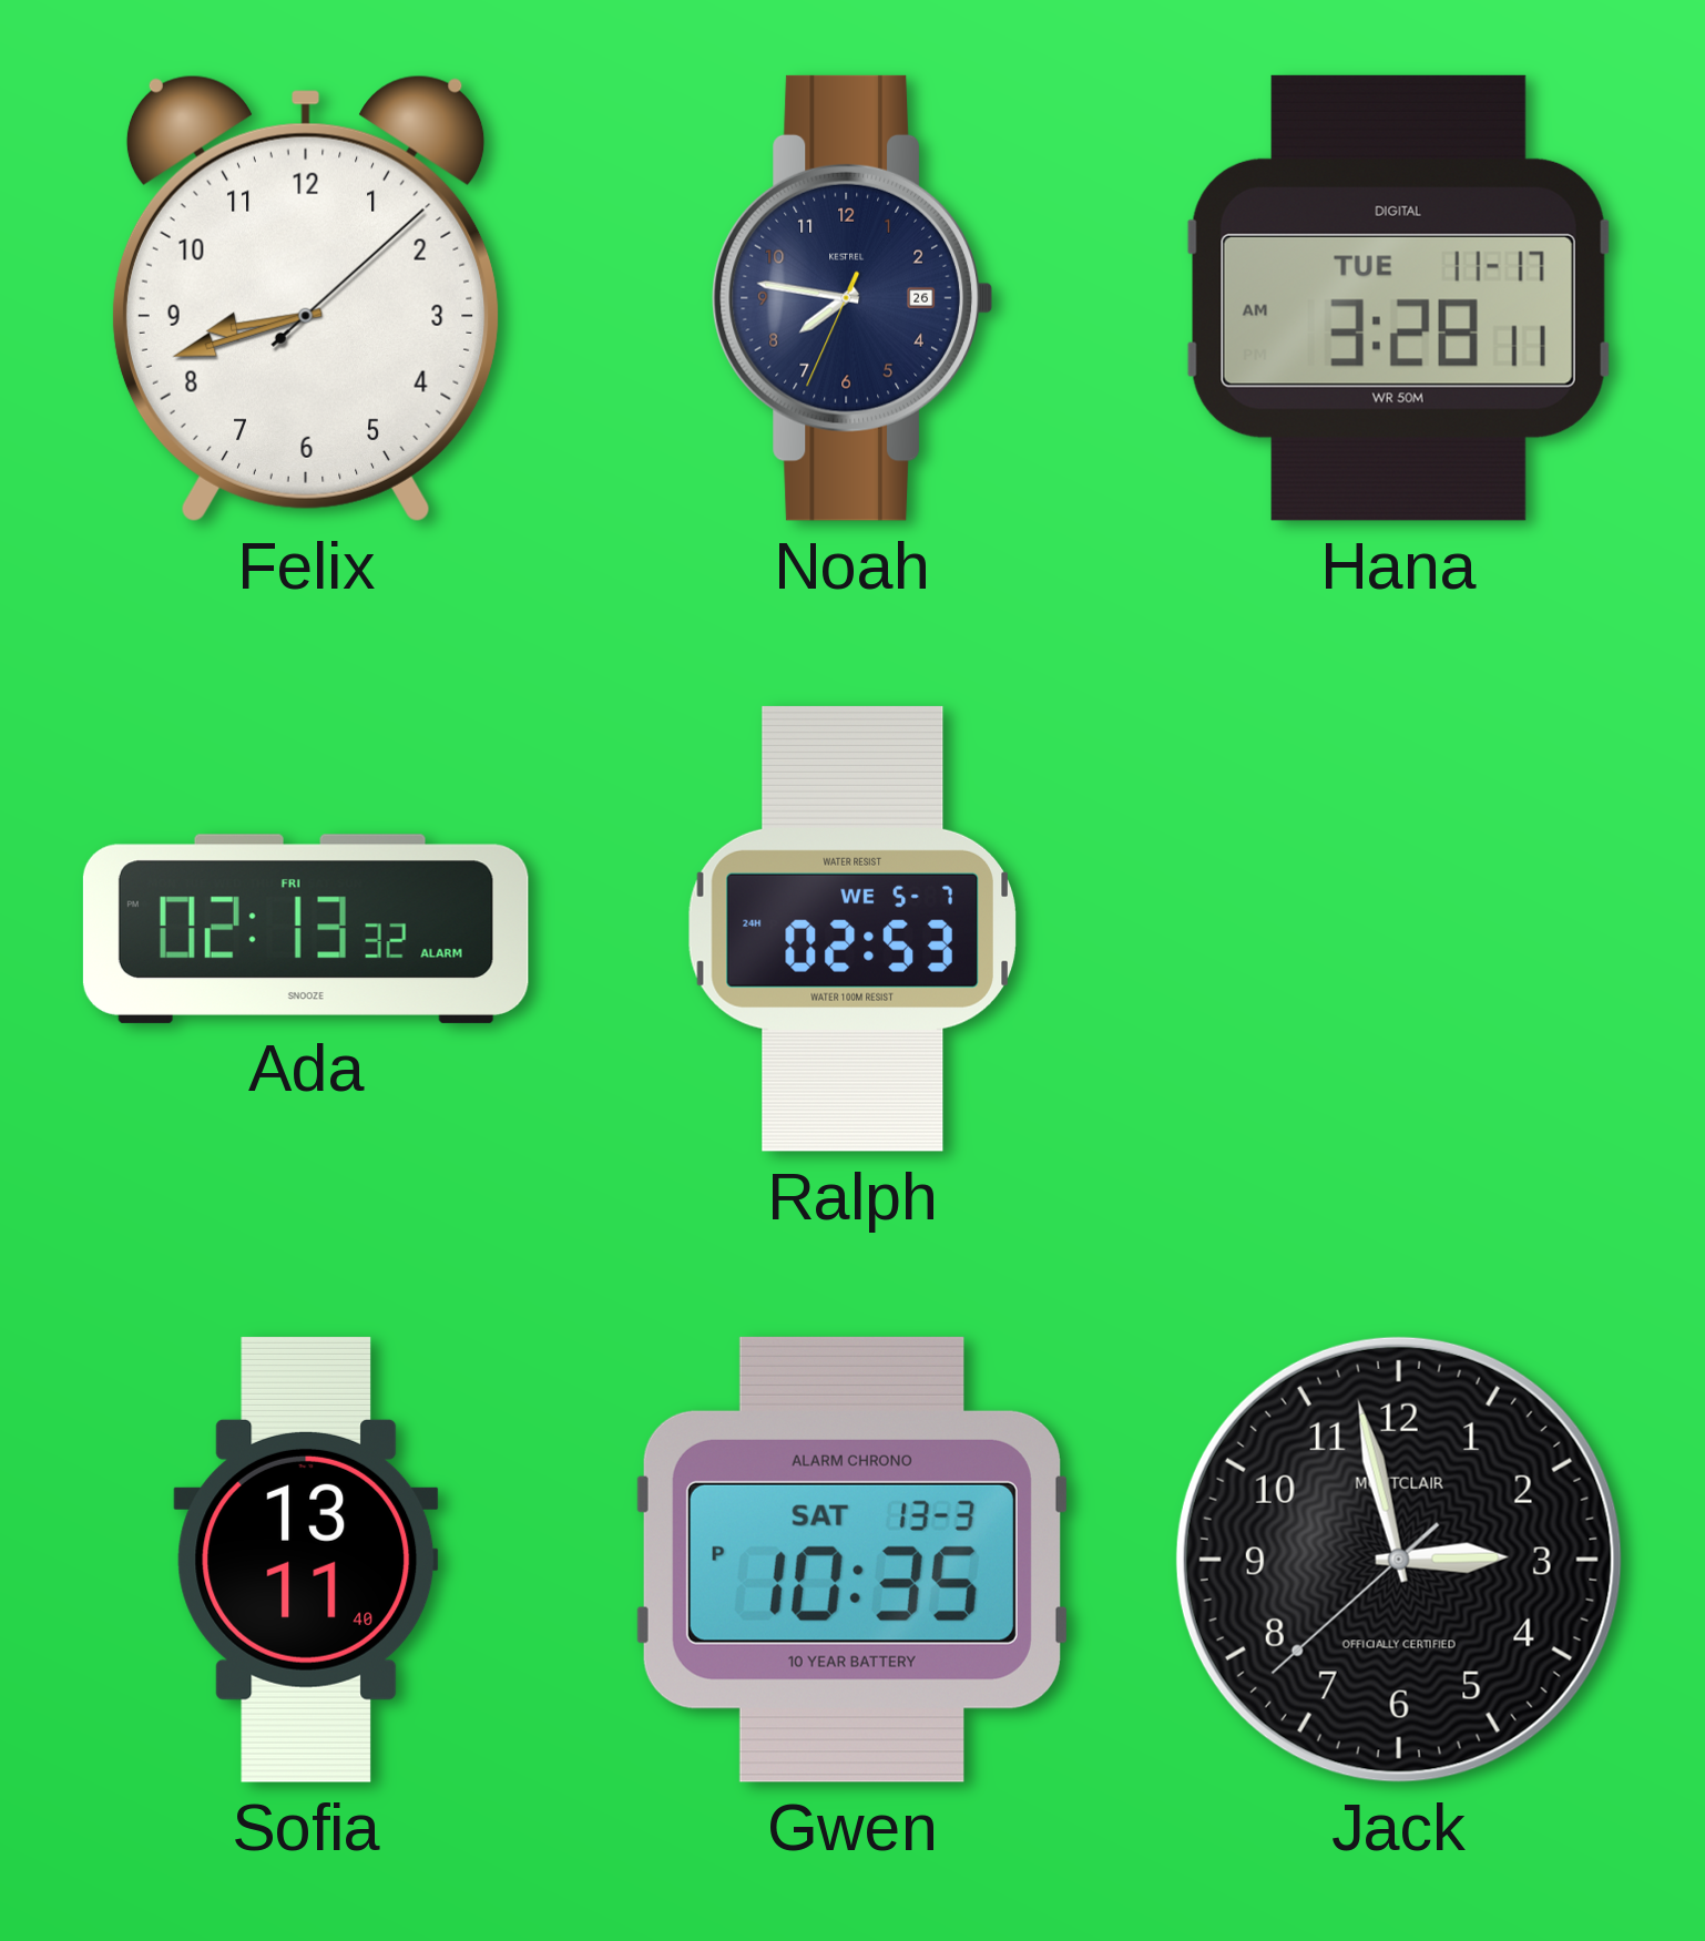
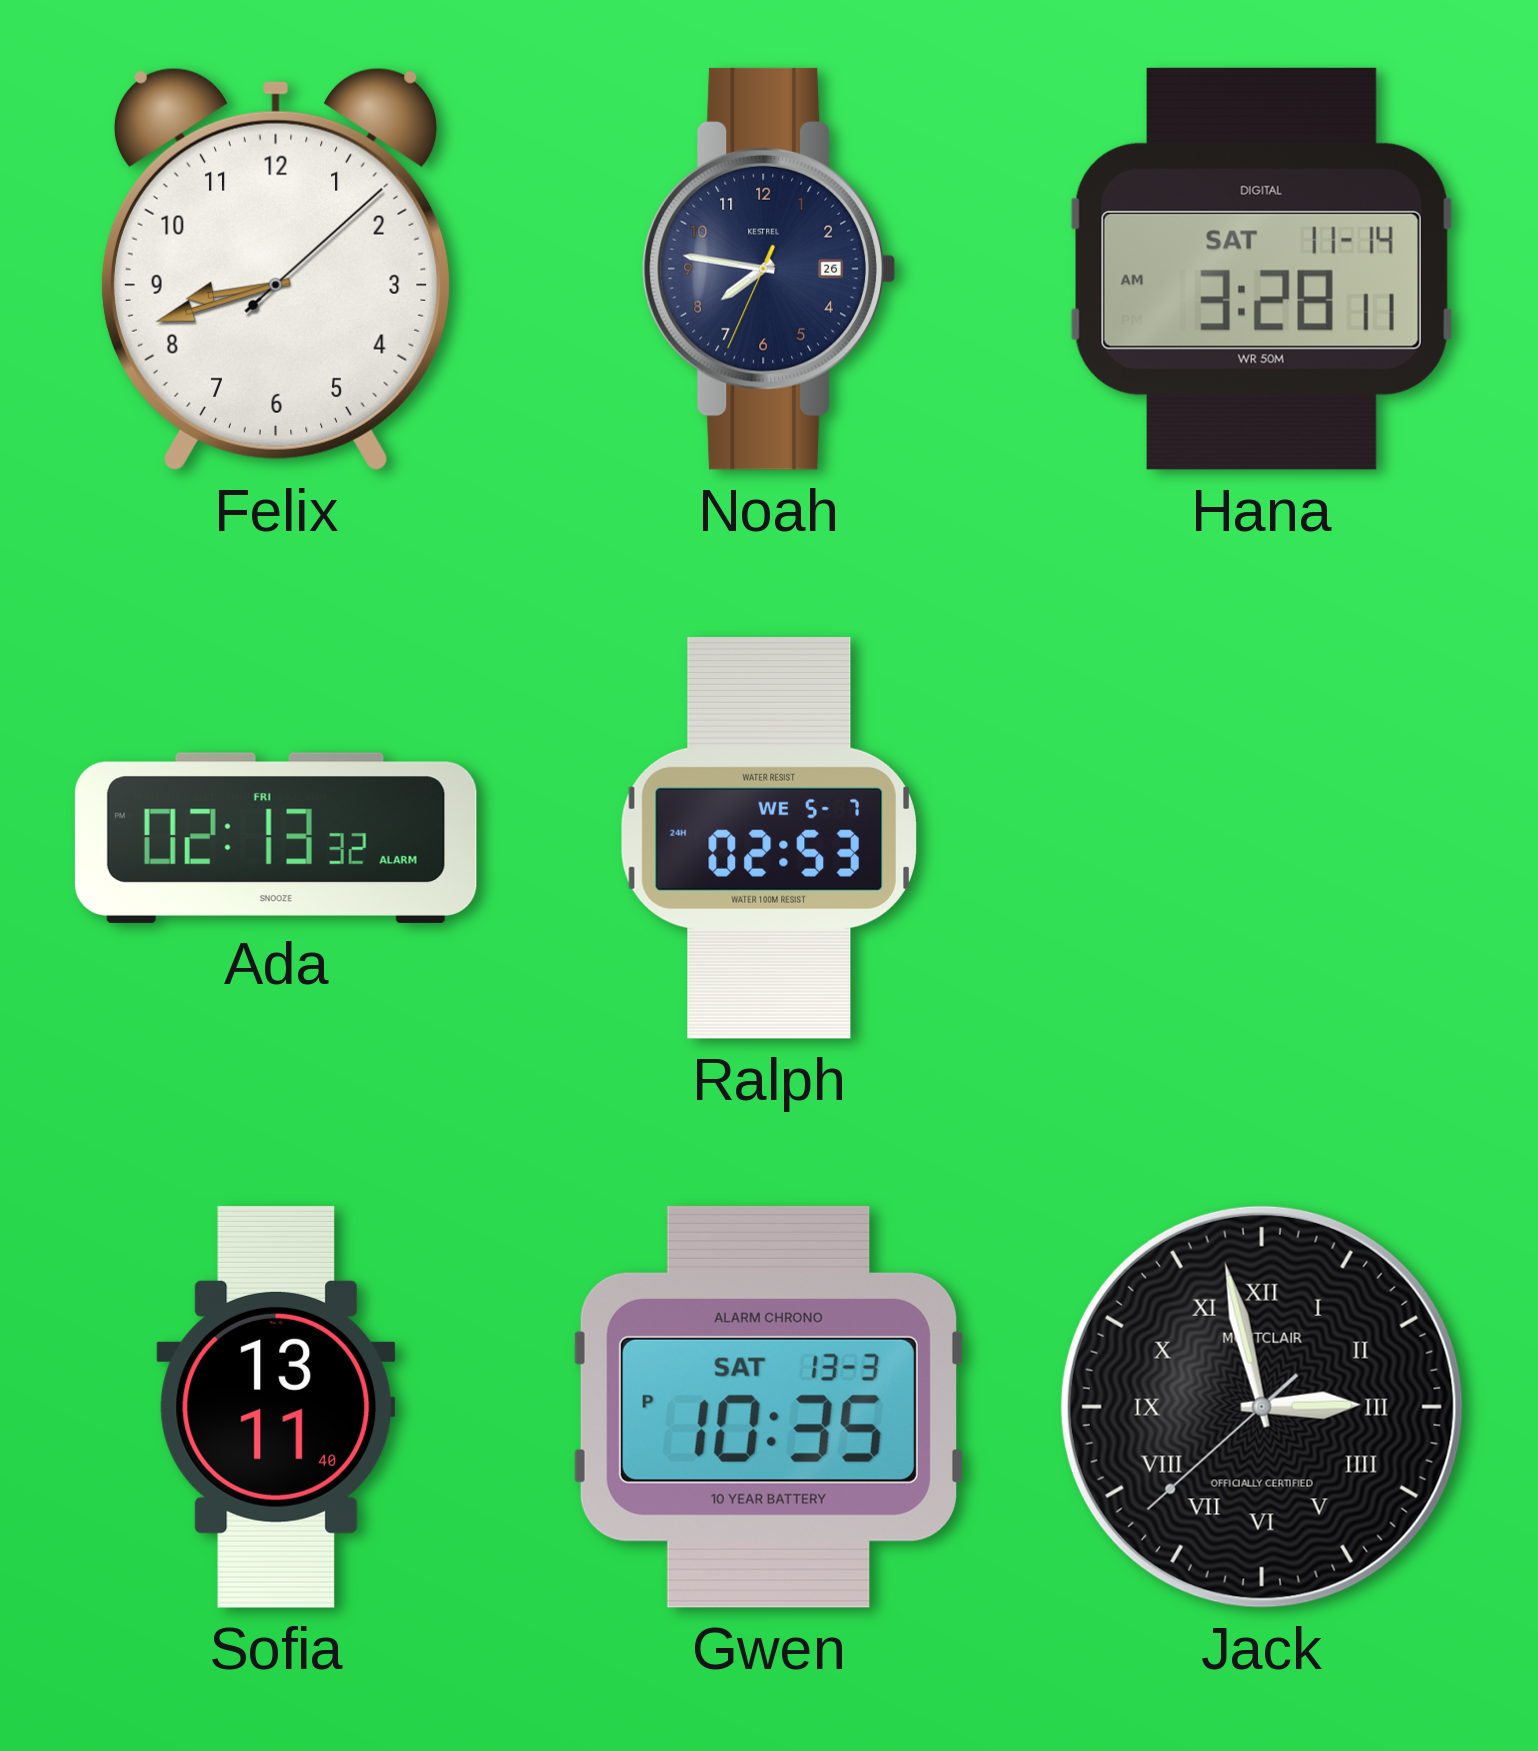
Hana date: TUE 11-17 -> SAT 11-14
Jack numerals: Arabic -> Roman
